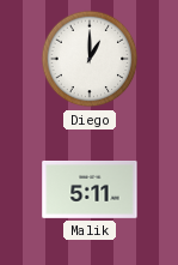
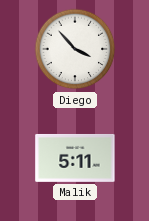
Diego: 1:00 -> 3:53
